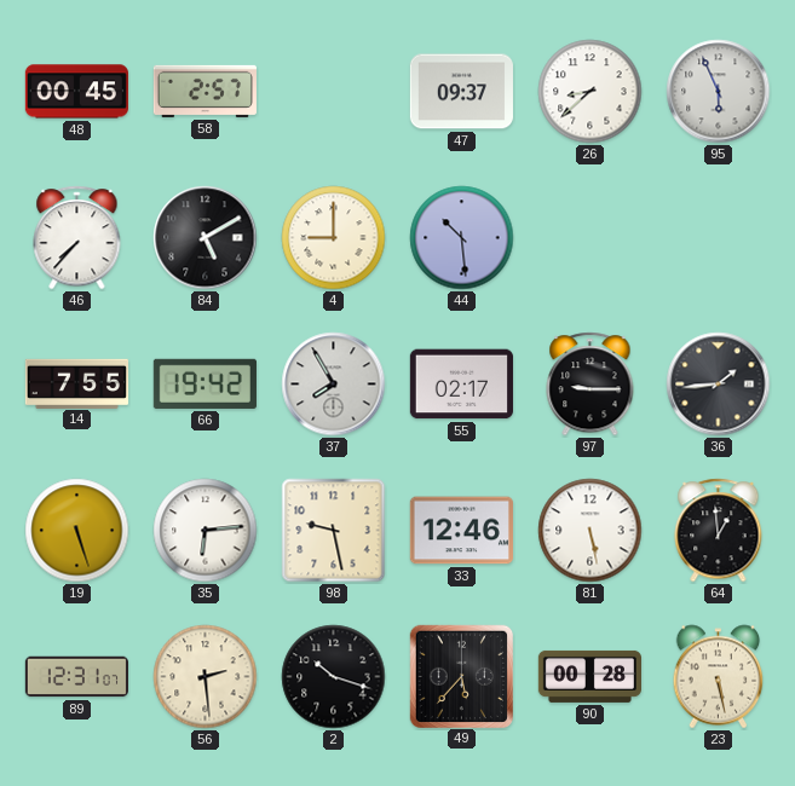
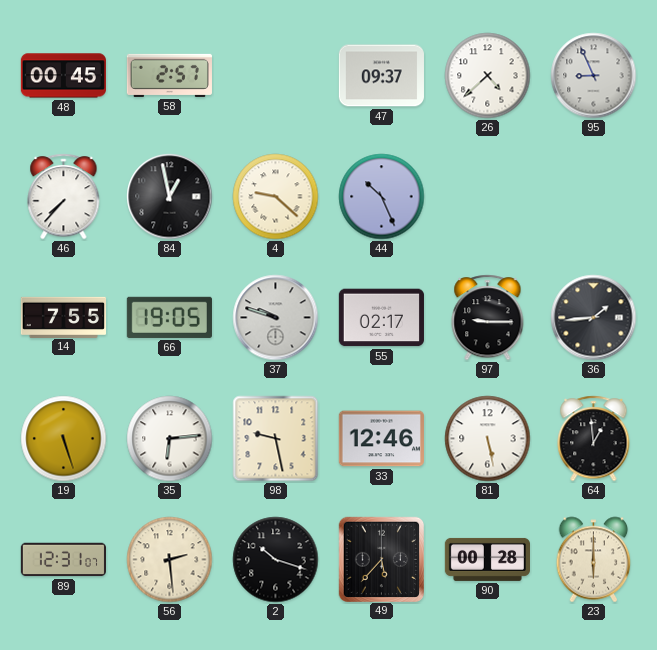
26: 8:38 -> 4:38
95: 5:56 -> 8:56
84: 5:10 -> 12:58
4: 9:00 -> 9:22
44: 10:29 -> 10:26
66: 19:42 -> 19:05
37: 7:55 -> 9:48
23: 5:28 -> 6:00
